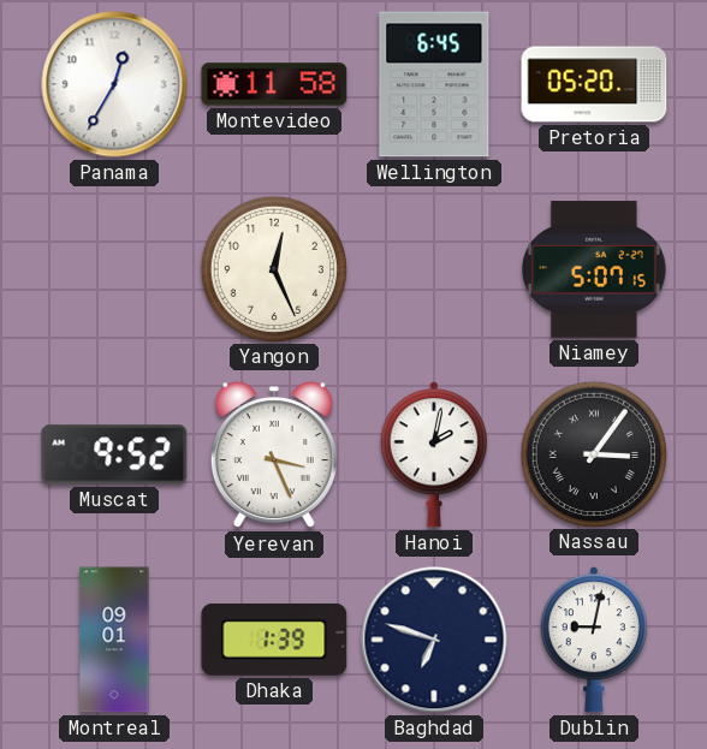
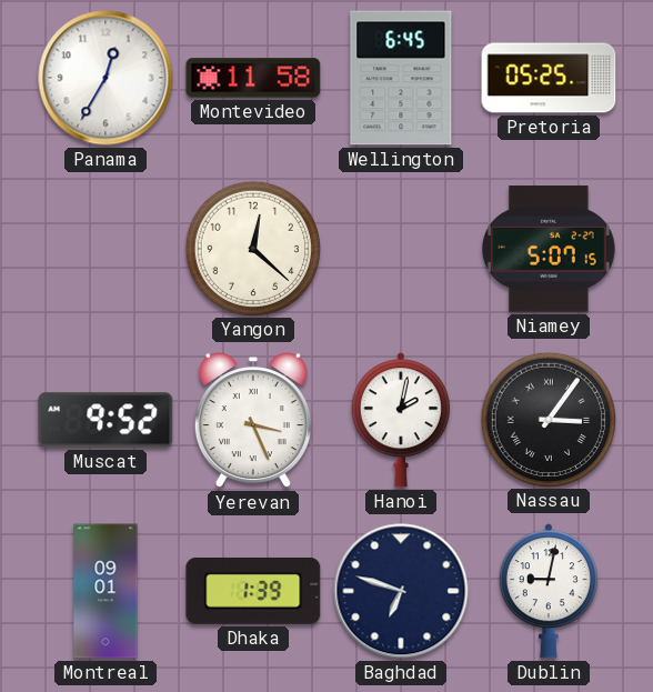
Pretoria: 05:20 -> 05:25
Yangon: 12:26 -> 12:22
